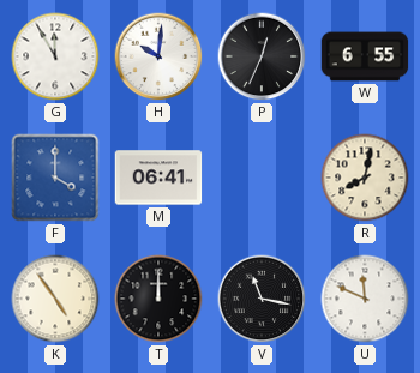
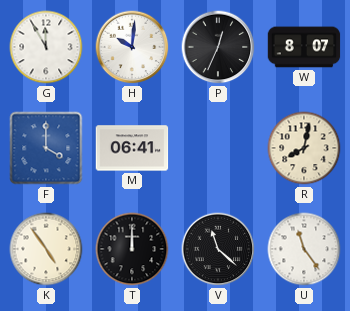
W: 6:55 -> 8:07
V: 11:17 -> 11:22
U: 11:49 -> 11:24
